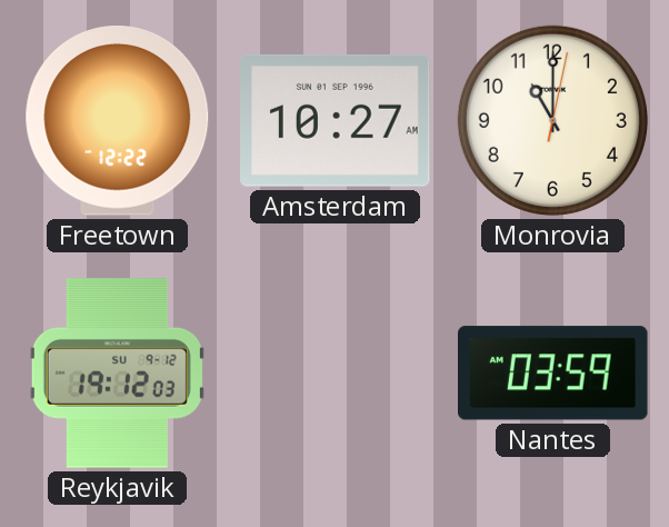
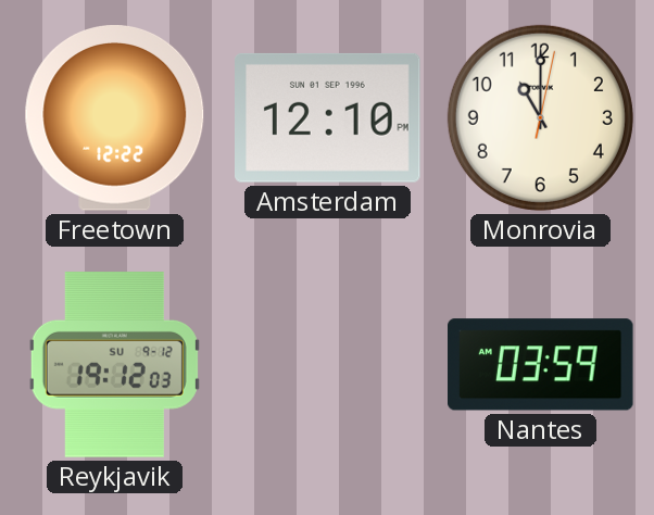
Amsterdam: 10:27 -> 12:10
